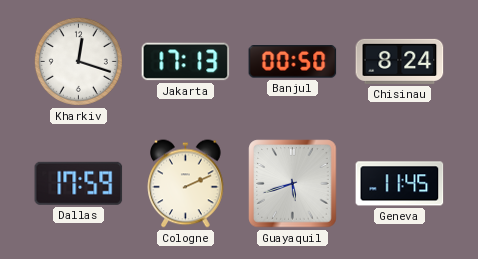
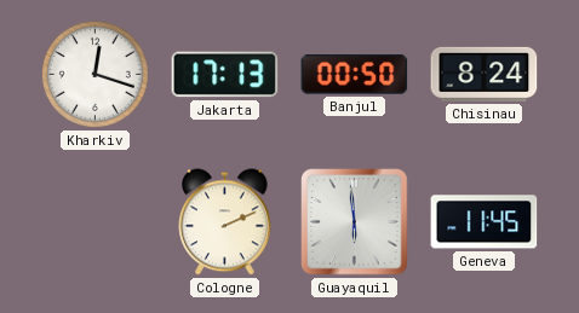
Dallas: 17:59 -> none
Guayaquil: 5:42 -> 5:59
